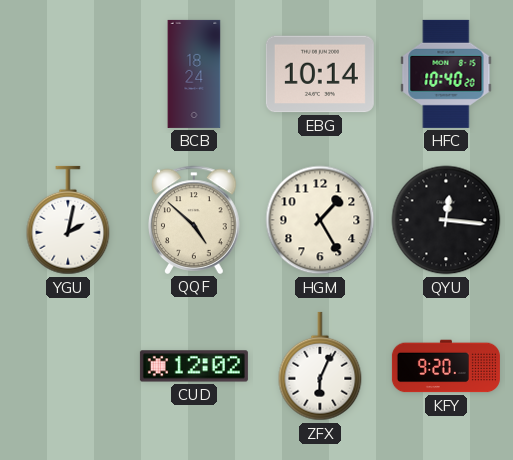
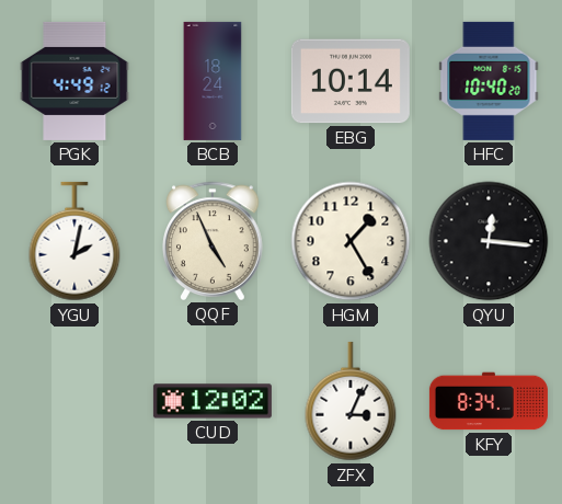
PGK: none -> 4:49
QQF: 4:52 -> 4:56
ZFX: 6:04 -> 3:04
KFY: 9:20 -> 8:34
